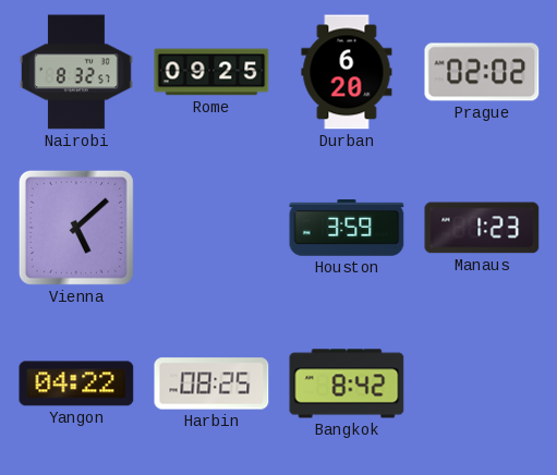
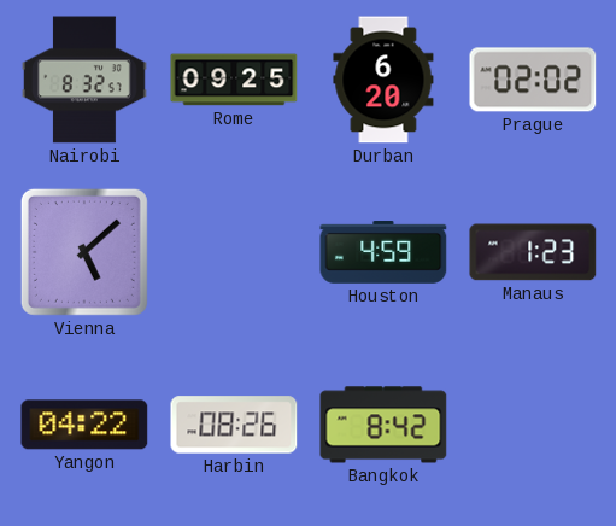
Houston: 3:59 -> 4:59
Harbin: 08:25 -> 08:26
